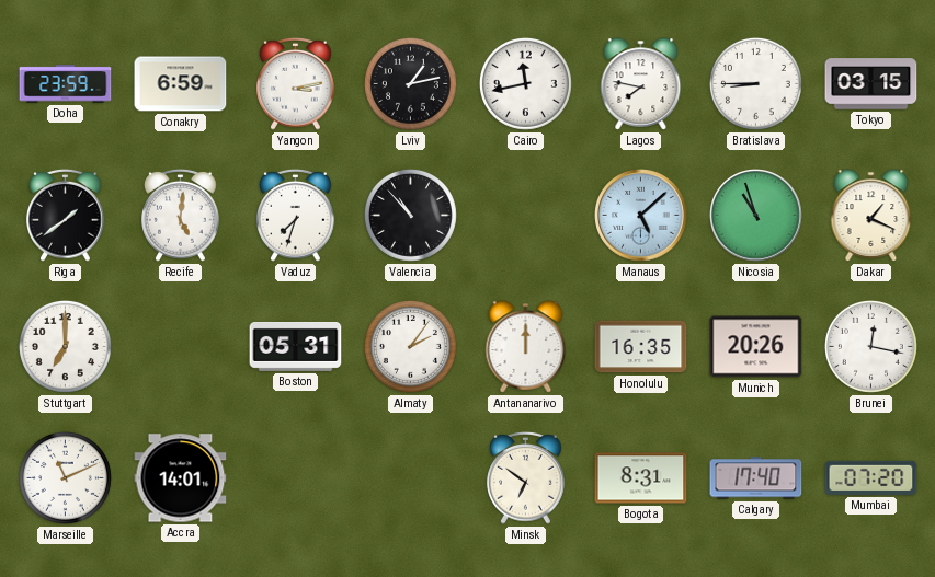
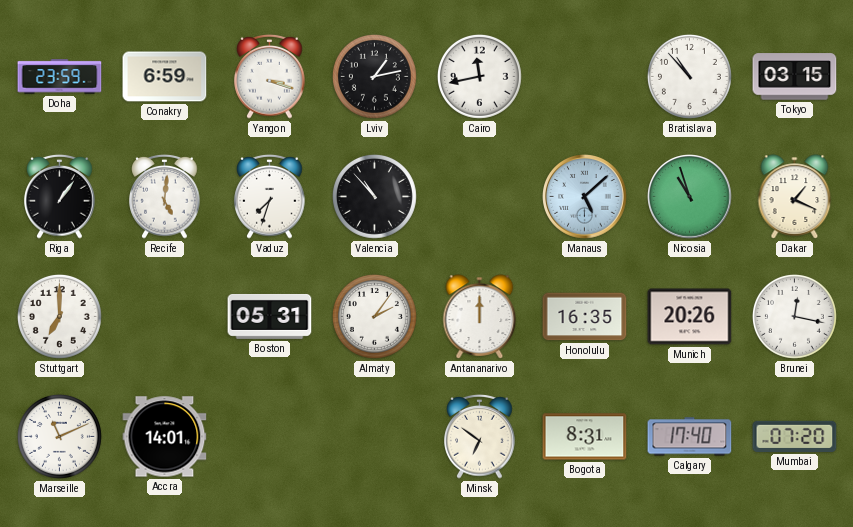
Yangon: 3:13 -> 3:18
Lagos: 7:47 -> none
Bratislava: 8:45 -> 10:53
Riga: 1:39 -> 1:06
